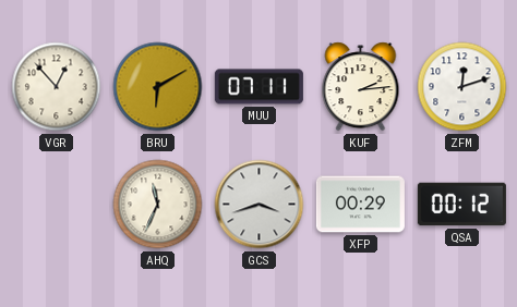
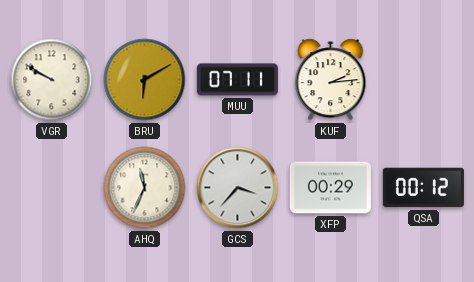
VGR: 12:53 -> 9:50
ZFM: 12:12 -> none
GCS: 3:42 -> 3:37
